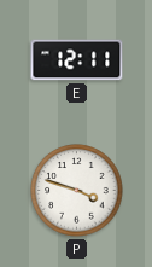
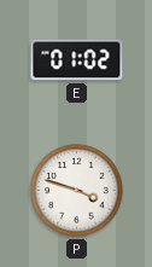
E: 12:11 -> 01:02
